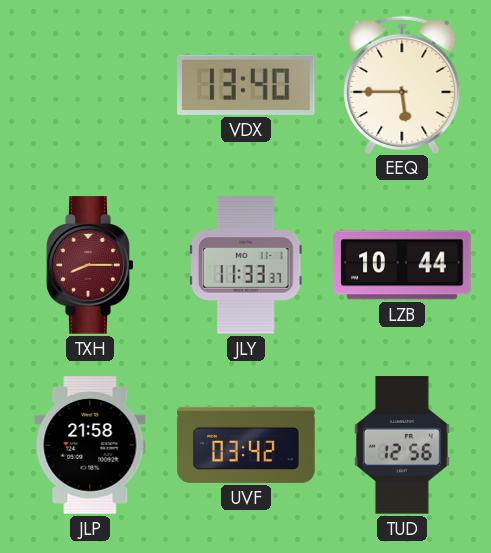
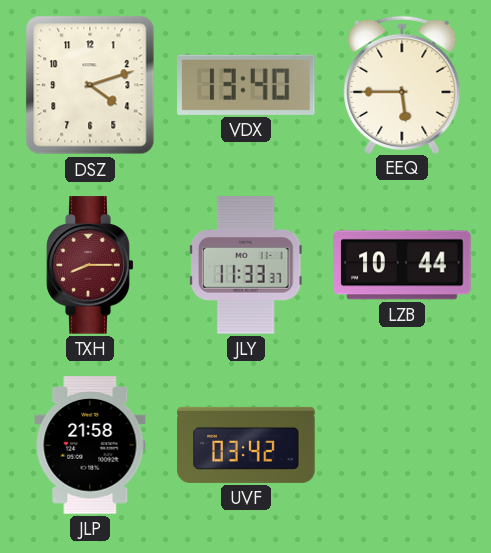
DSZ: none -> 4:12
TUD: 12:56 -> none
